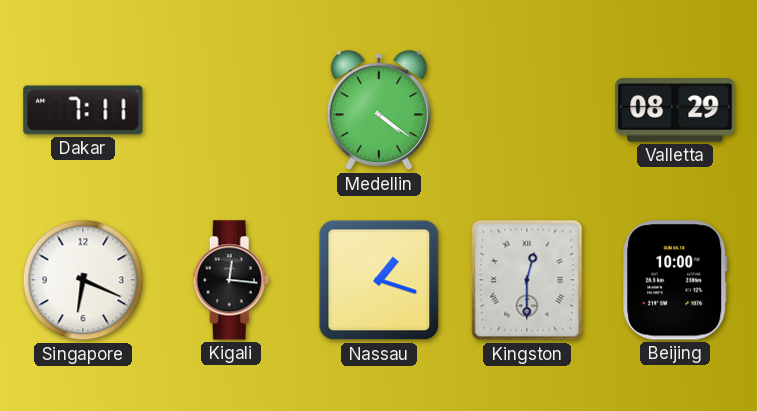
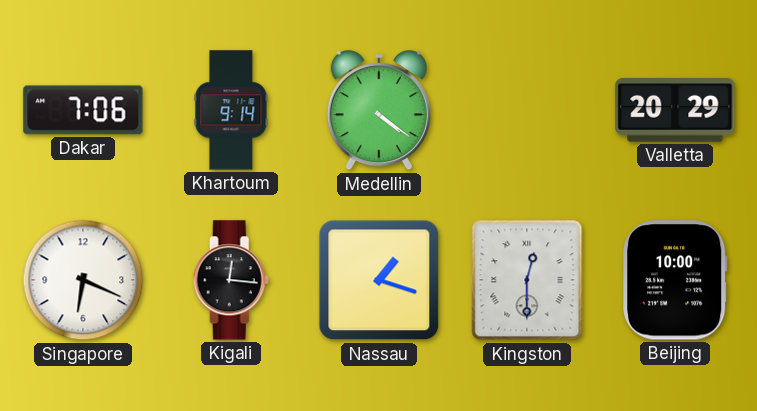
Dakar: 7:11 -> 7:06
Khartoum: none -> 9:14
Valletta: 08:29 -> 20:29
